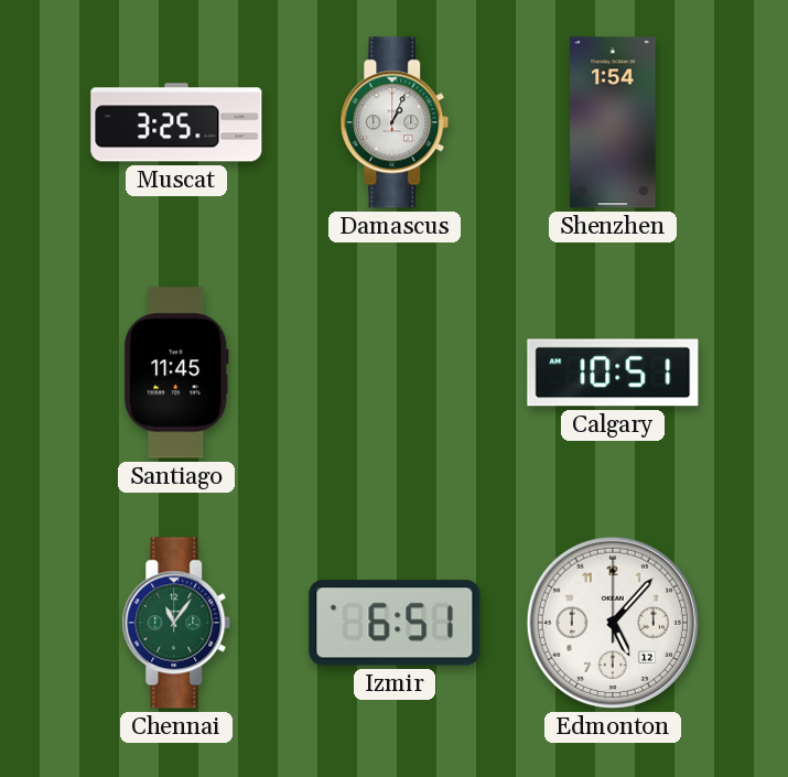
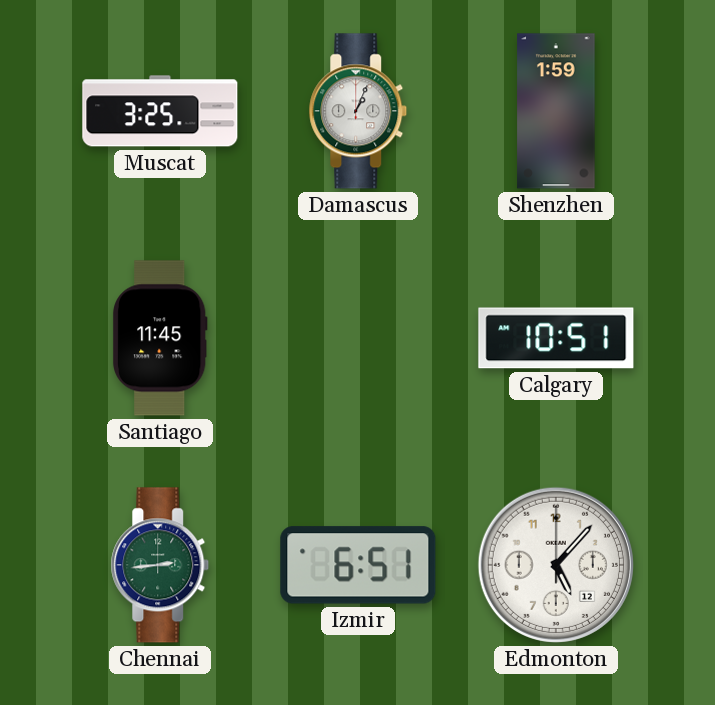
Shenzhen: 1:54 -> 1:59
Chennai: 11:06 -> 2:44
